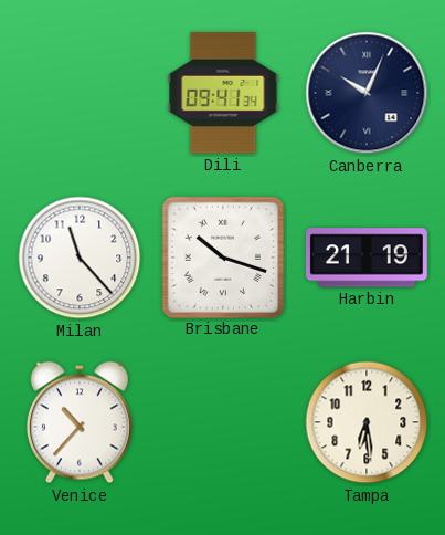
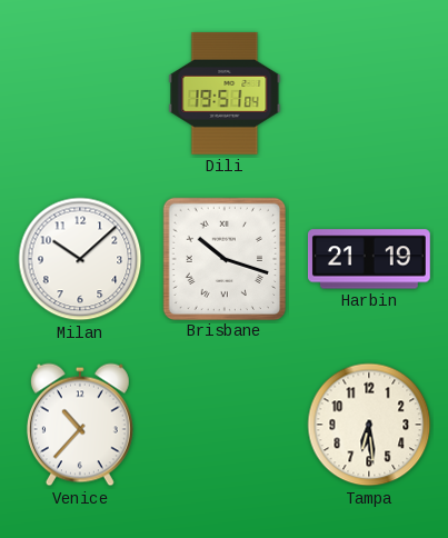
Dili: 09:41 -> 19:51
Canberra: 10:04 -> none
Milan: 11:23 -> 10:08
